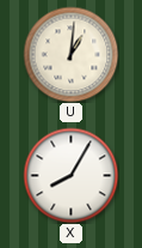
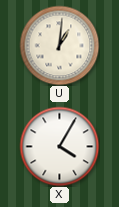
X: 8:05 -> 4:05
